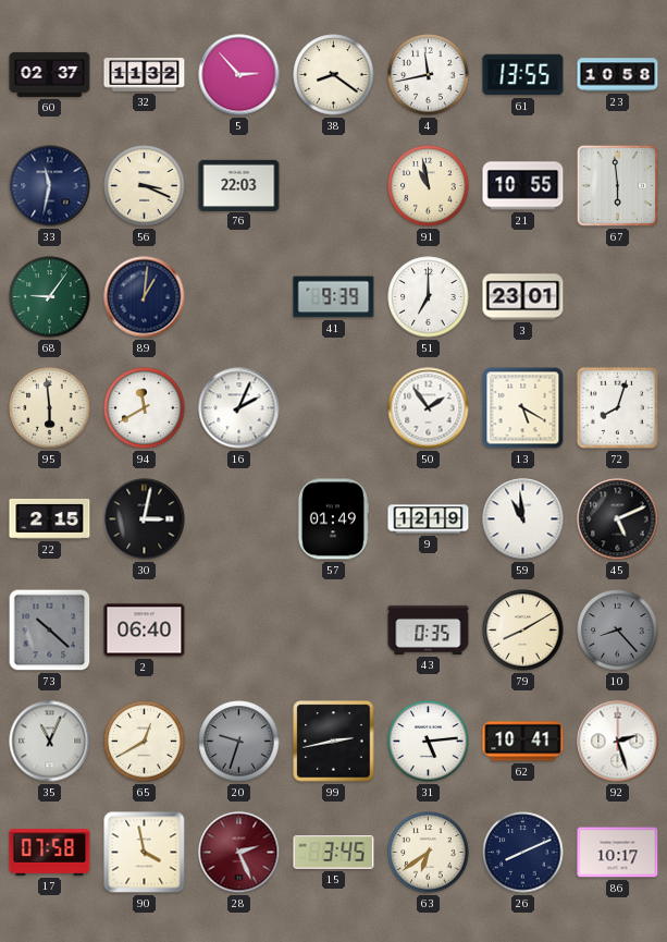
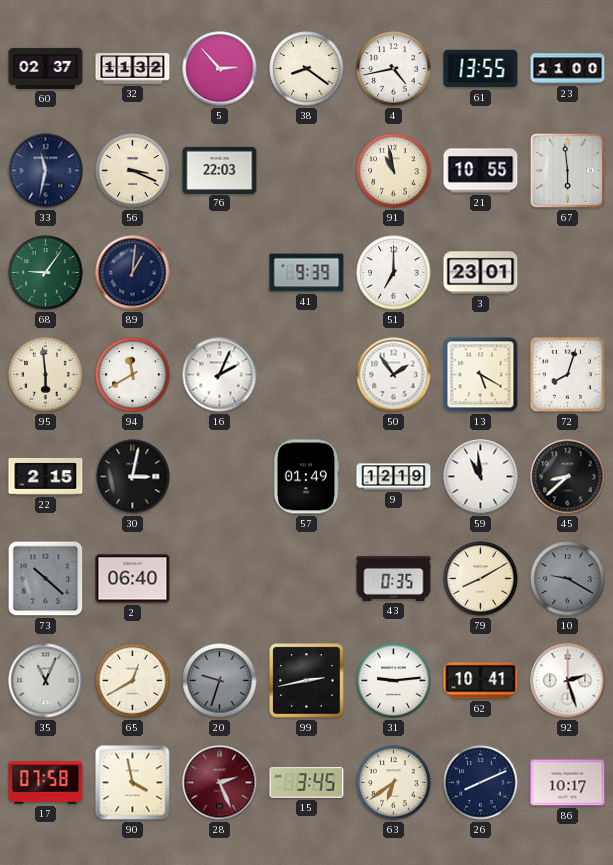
4: 11:43 -> 4:43
23: 10:58 -> 11:00
45: 5:11 -> 8:38
10: 8:23 -> 9:20
31: 5:14 -> 9:14
